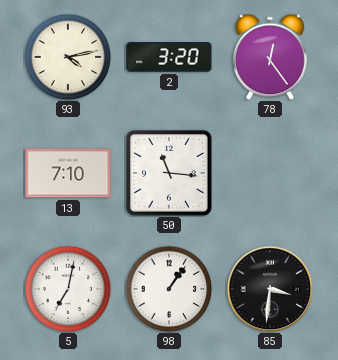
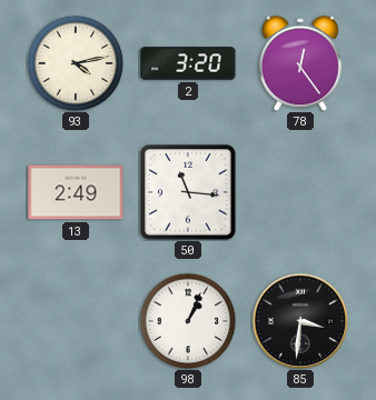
13: 7:10 -> 2:49
5: 7:02 -> none
98: 1:06 -> 1:04
